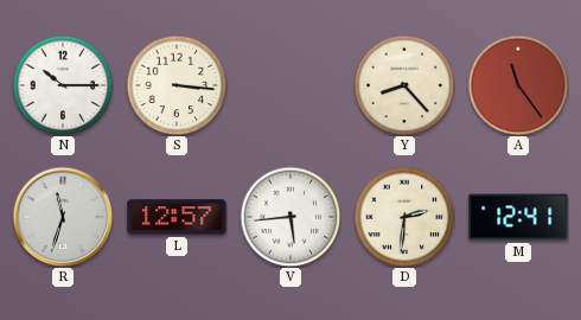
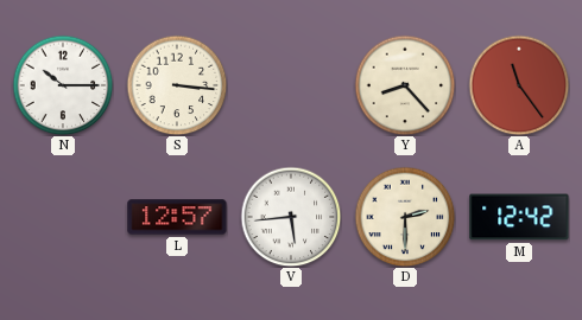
R: 11:33 -> none
D: 2:31 -> 2:30
M: 12:41 -> 12:42
